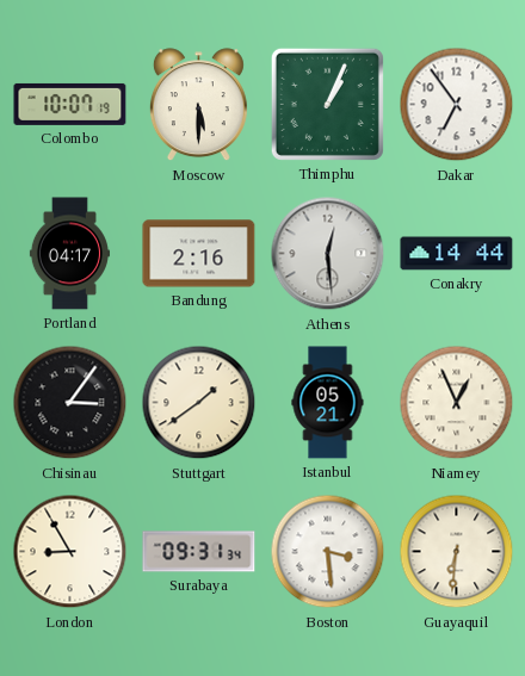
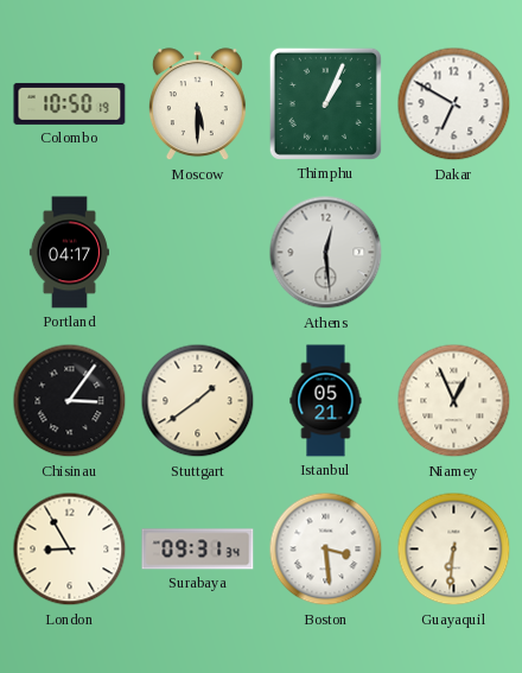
Colombo: 10:07 -> 10:50
Dakar: 6:54 -> 6:50
Bandung: 2:16 -> none
Conakry: 14:44 -> none
